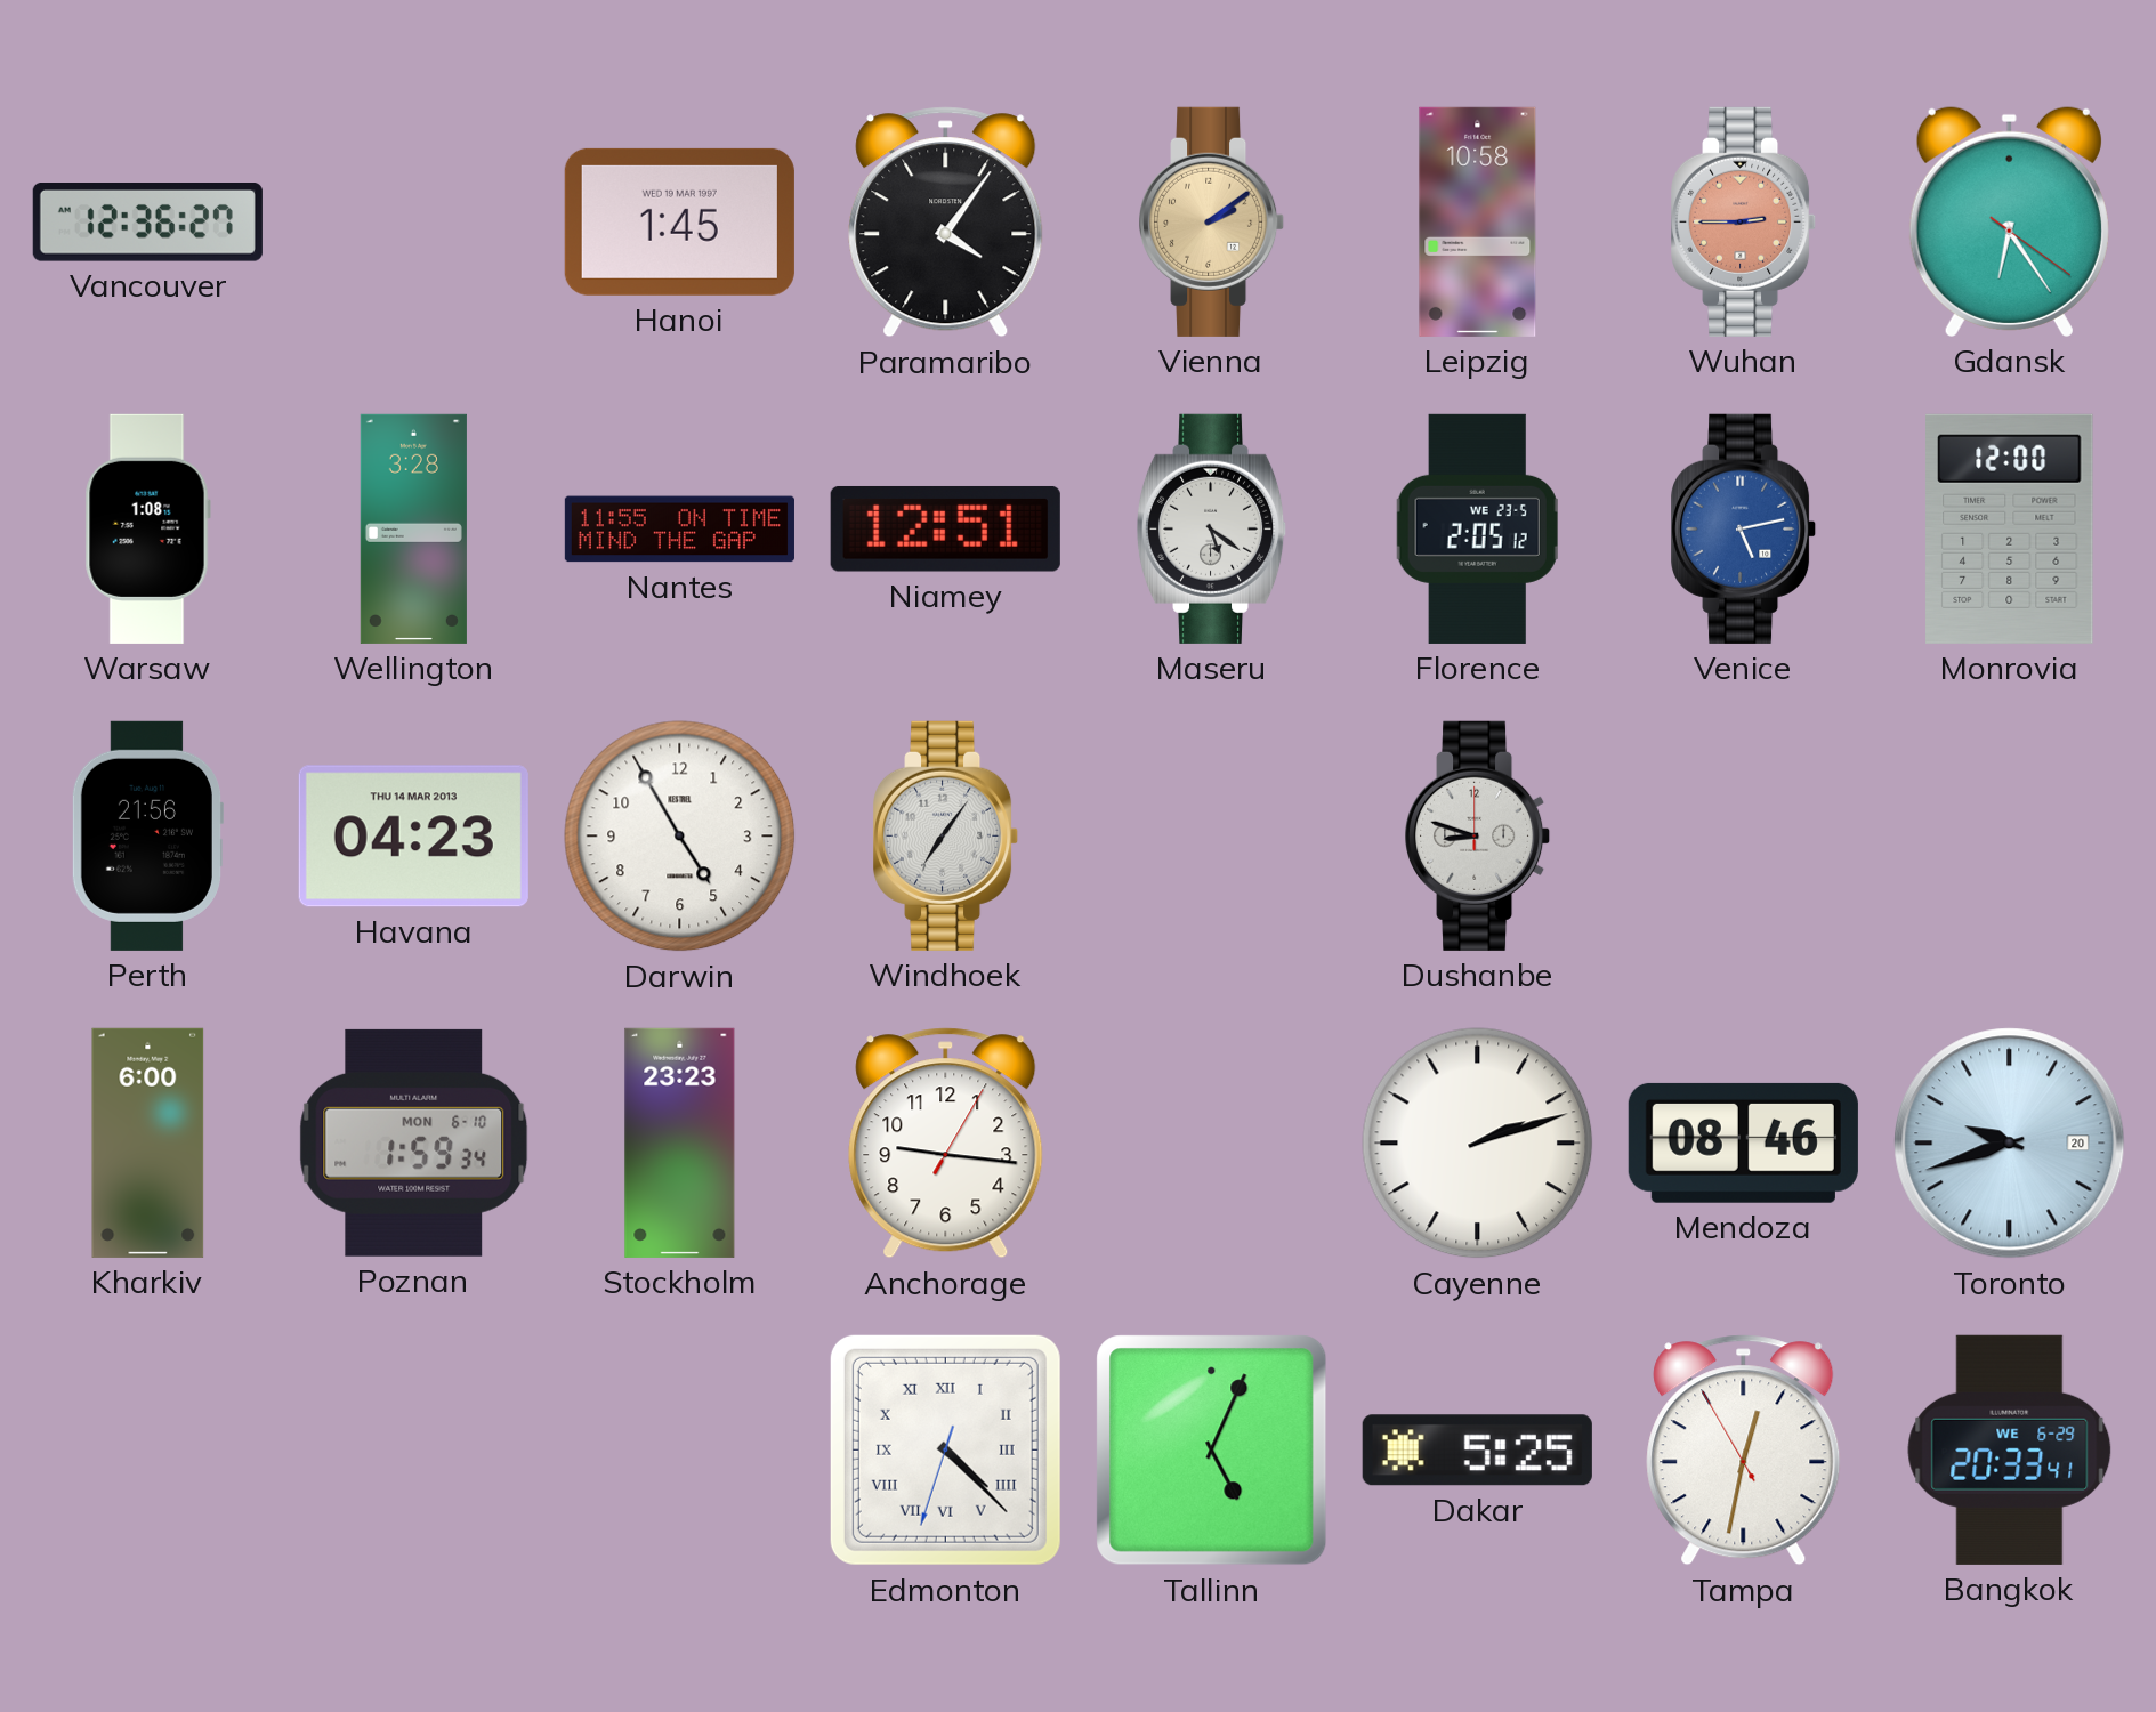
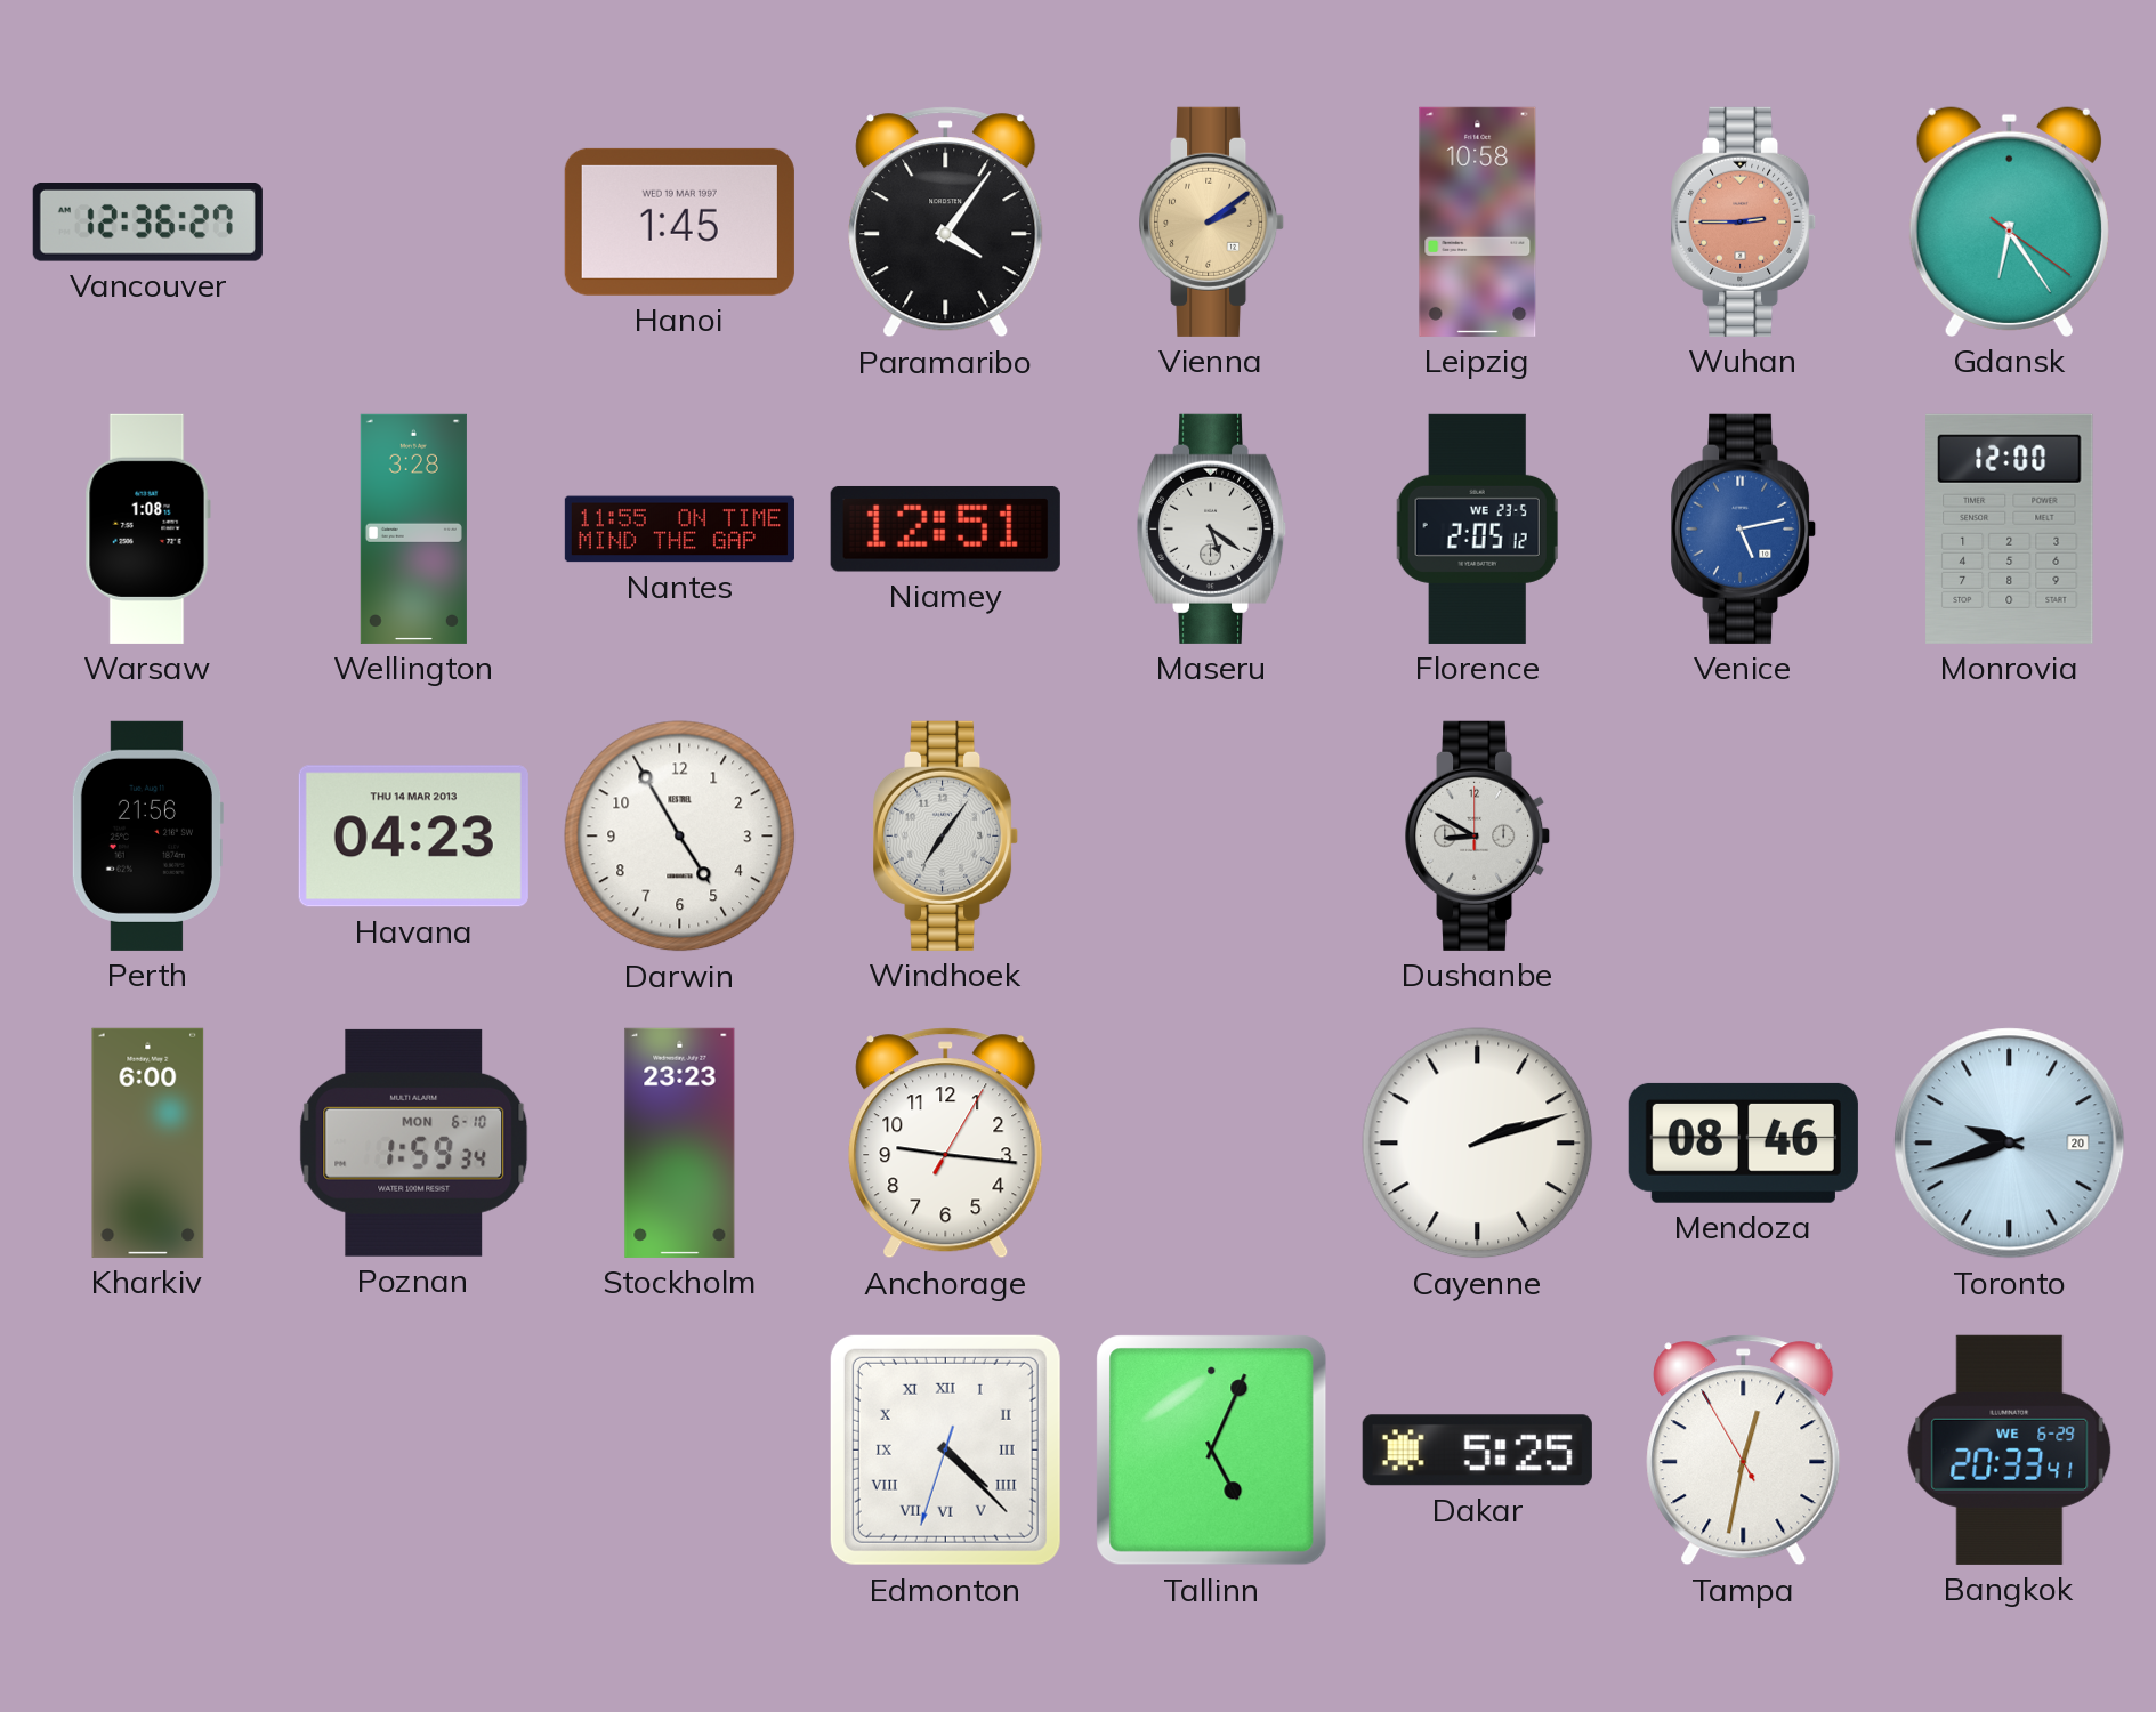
Dushanbe: 8:48 -> 8:50
